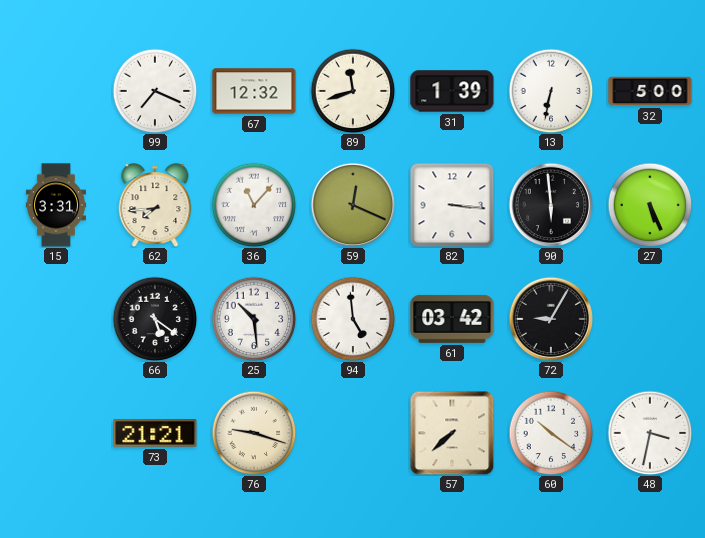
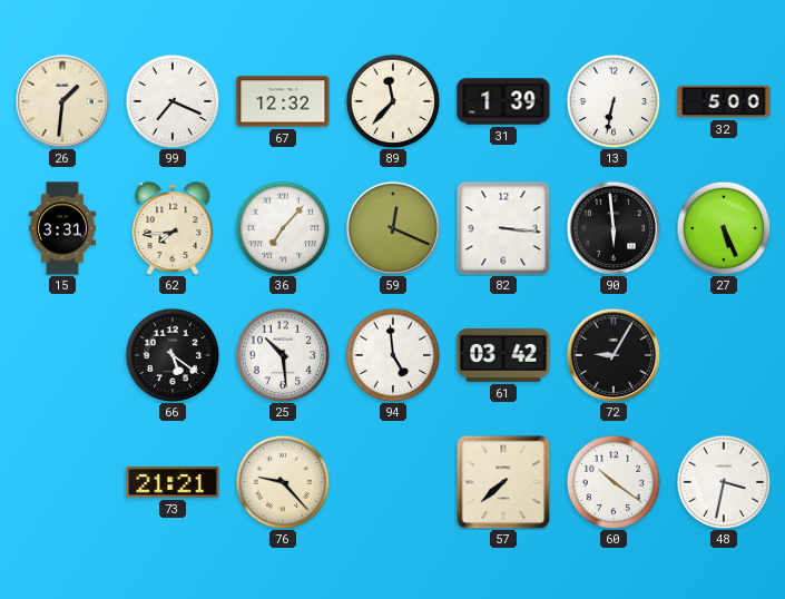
26: none -> 1:31
89: 11:42 -> 11:37
36: 11:07 -> 7:07
76: 9:18 -> 9:23
